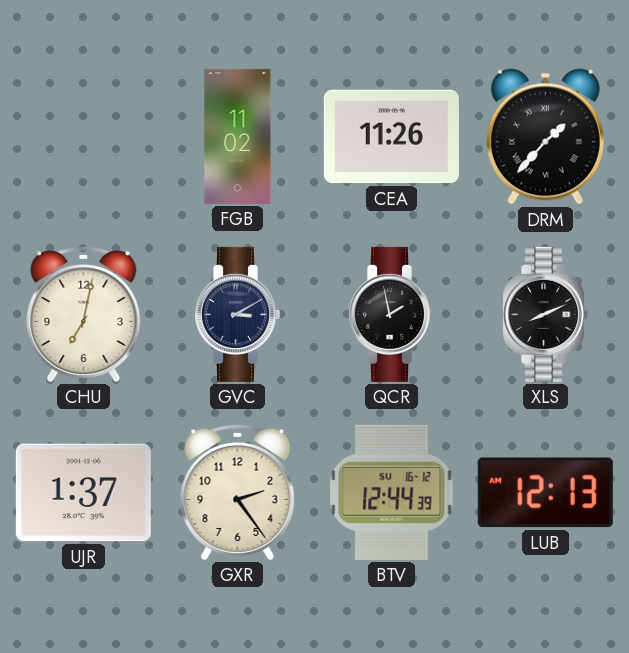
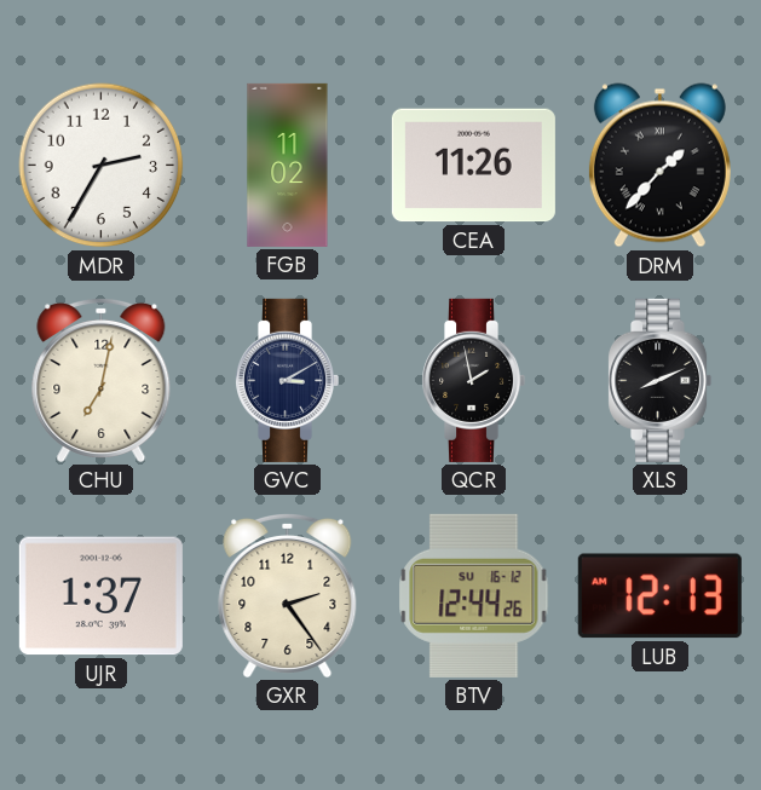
MDR: none -> 2:35
BTV: 12:44:39 -> 12:44:26
